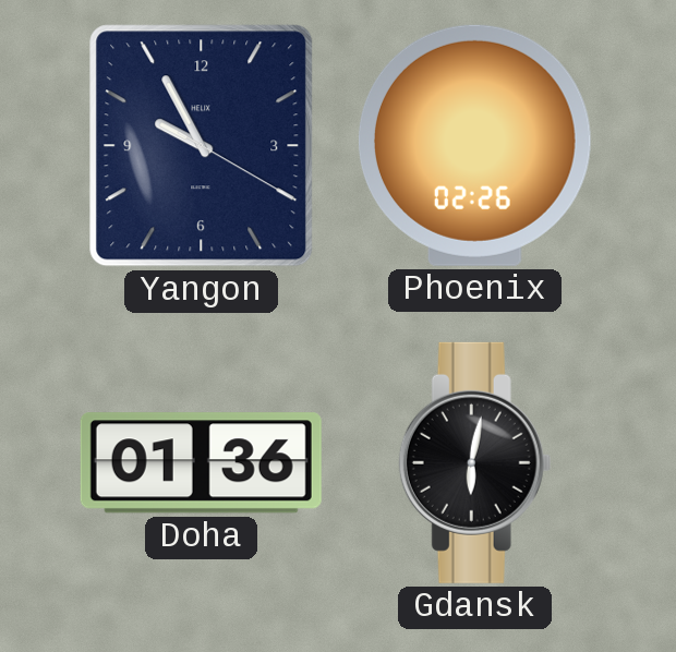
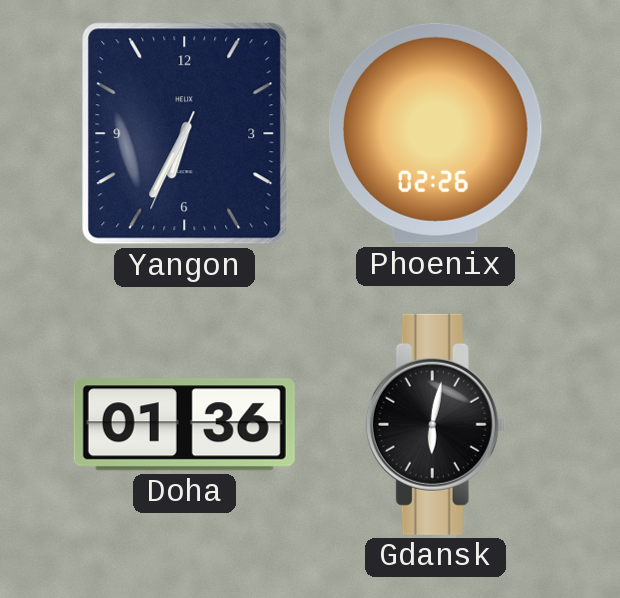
Yangon: 9:55 -> 6:34
